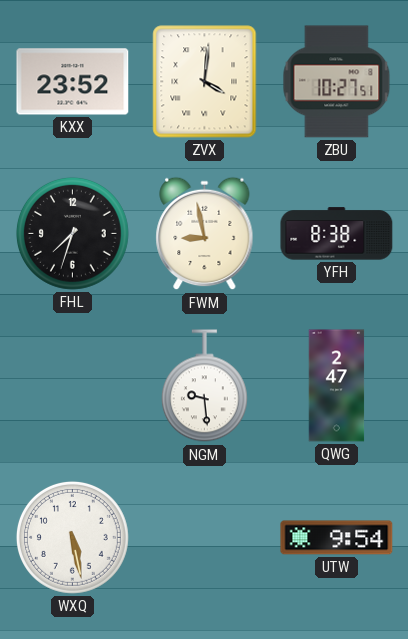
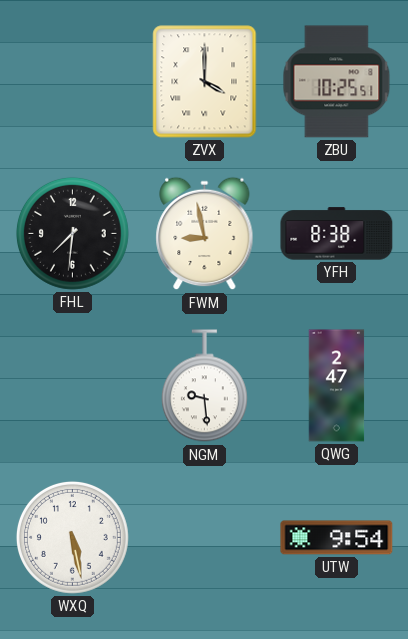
KXX: 23:52 -> none
ZVX: 4:01 -> 4:00
ZBU: 10:27 -> 10:25
FHL: 7:33 -> 7:31
